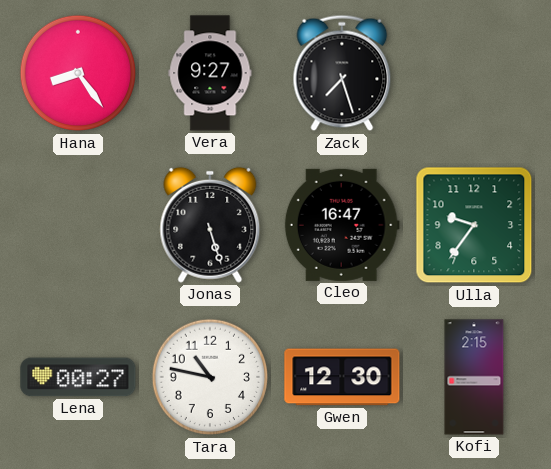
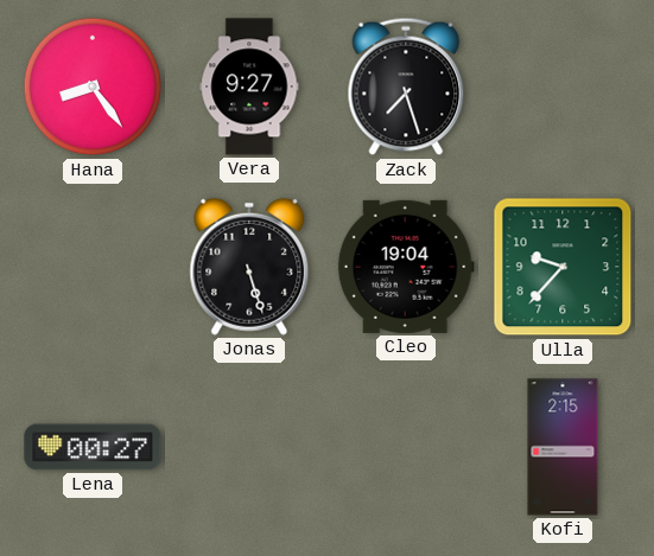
Cleo: 16:47 -> 19:04
Ulla: 9:36 -> 9:37
Tara: 10:47 -> none
Gwen: 12:30 -> none
